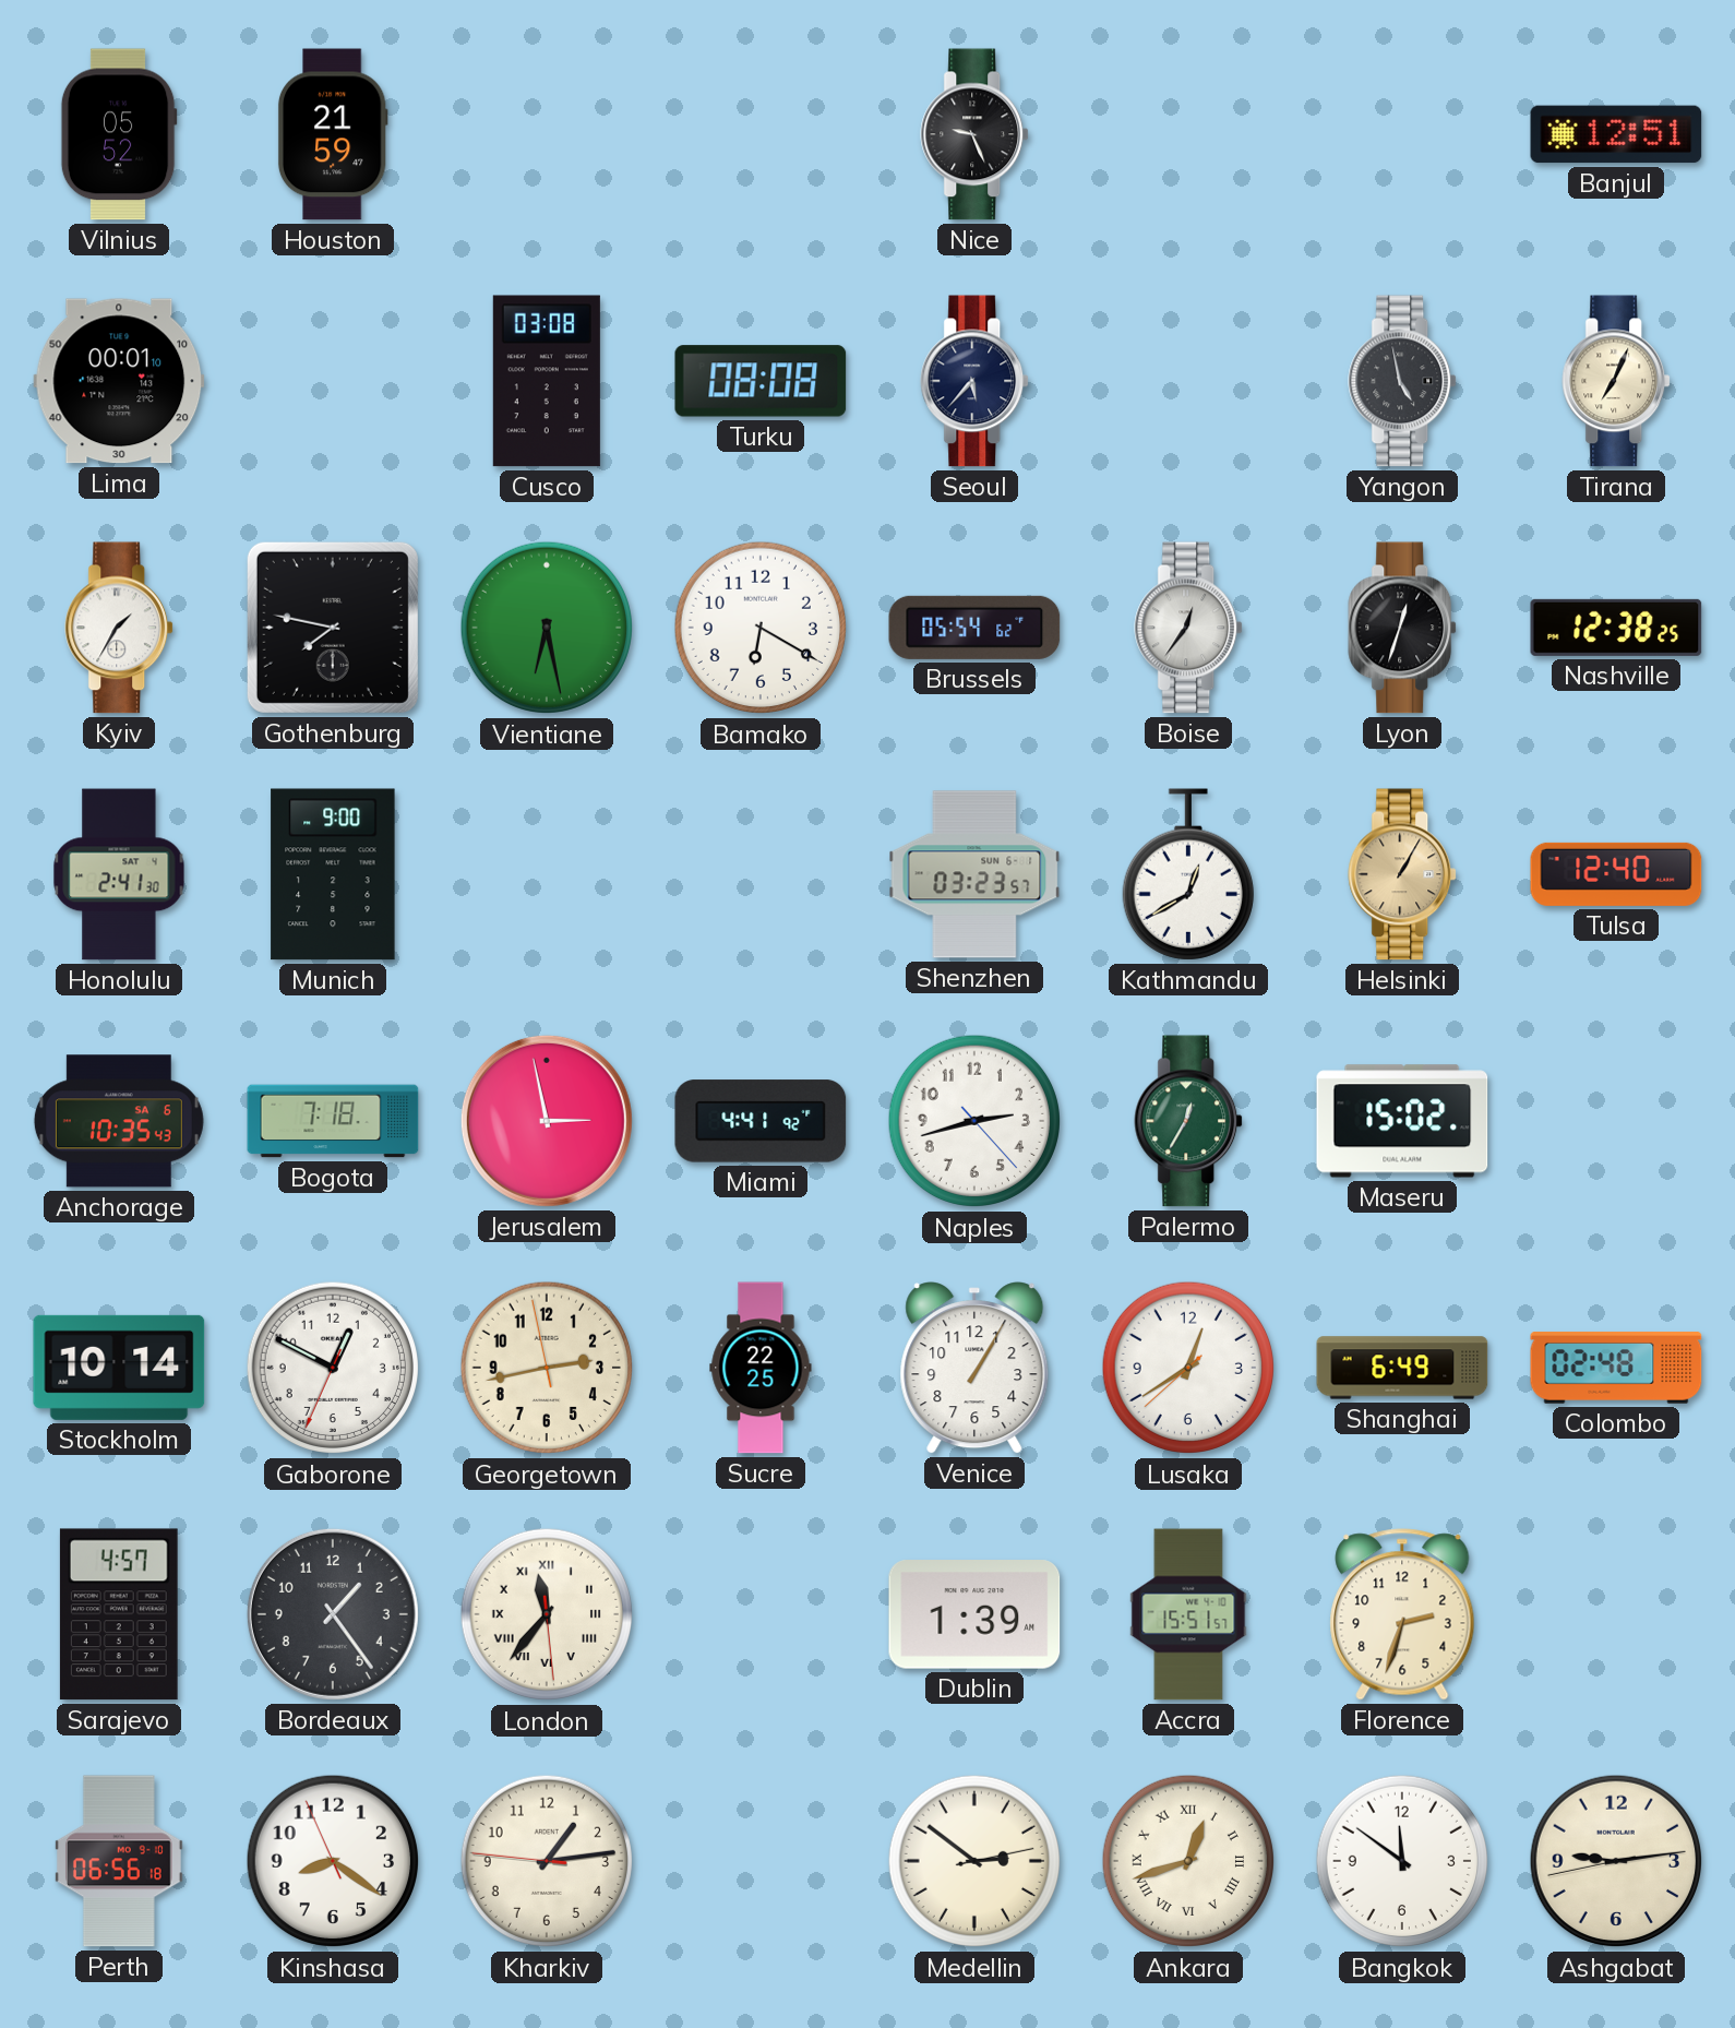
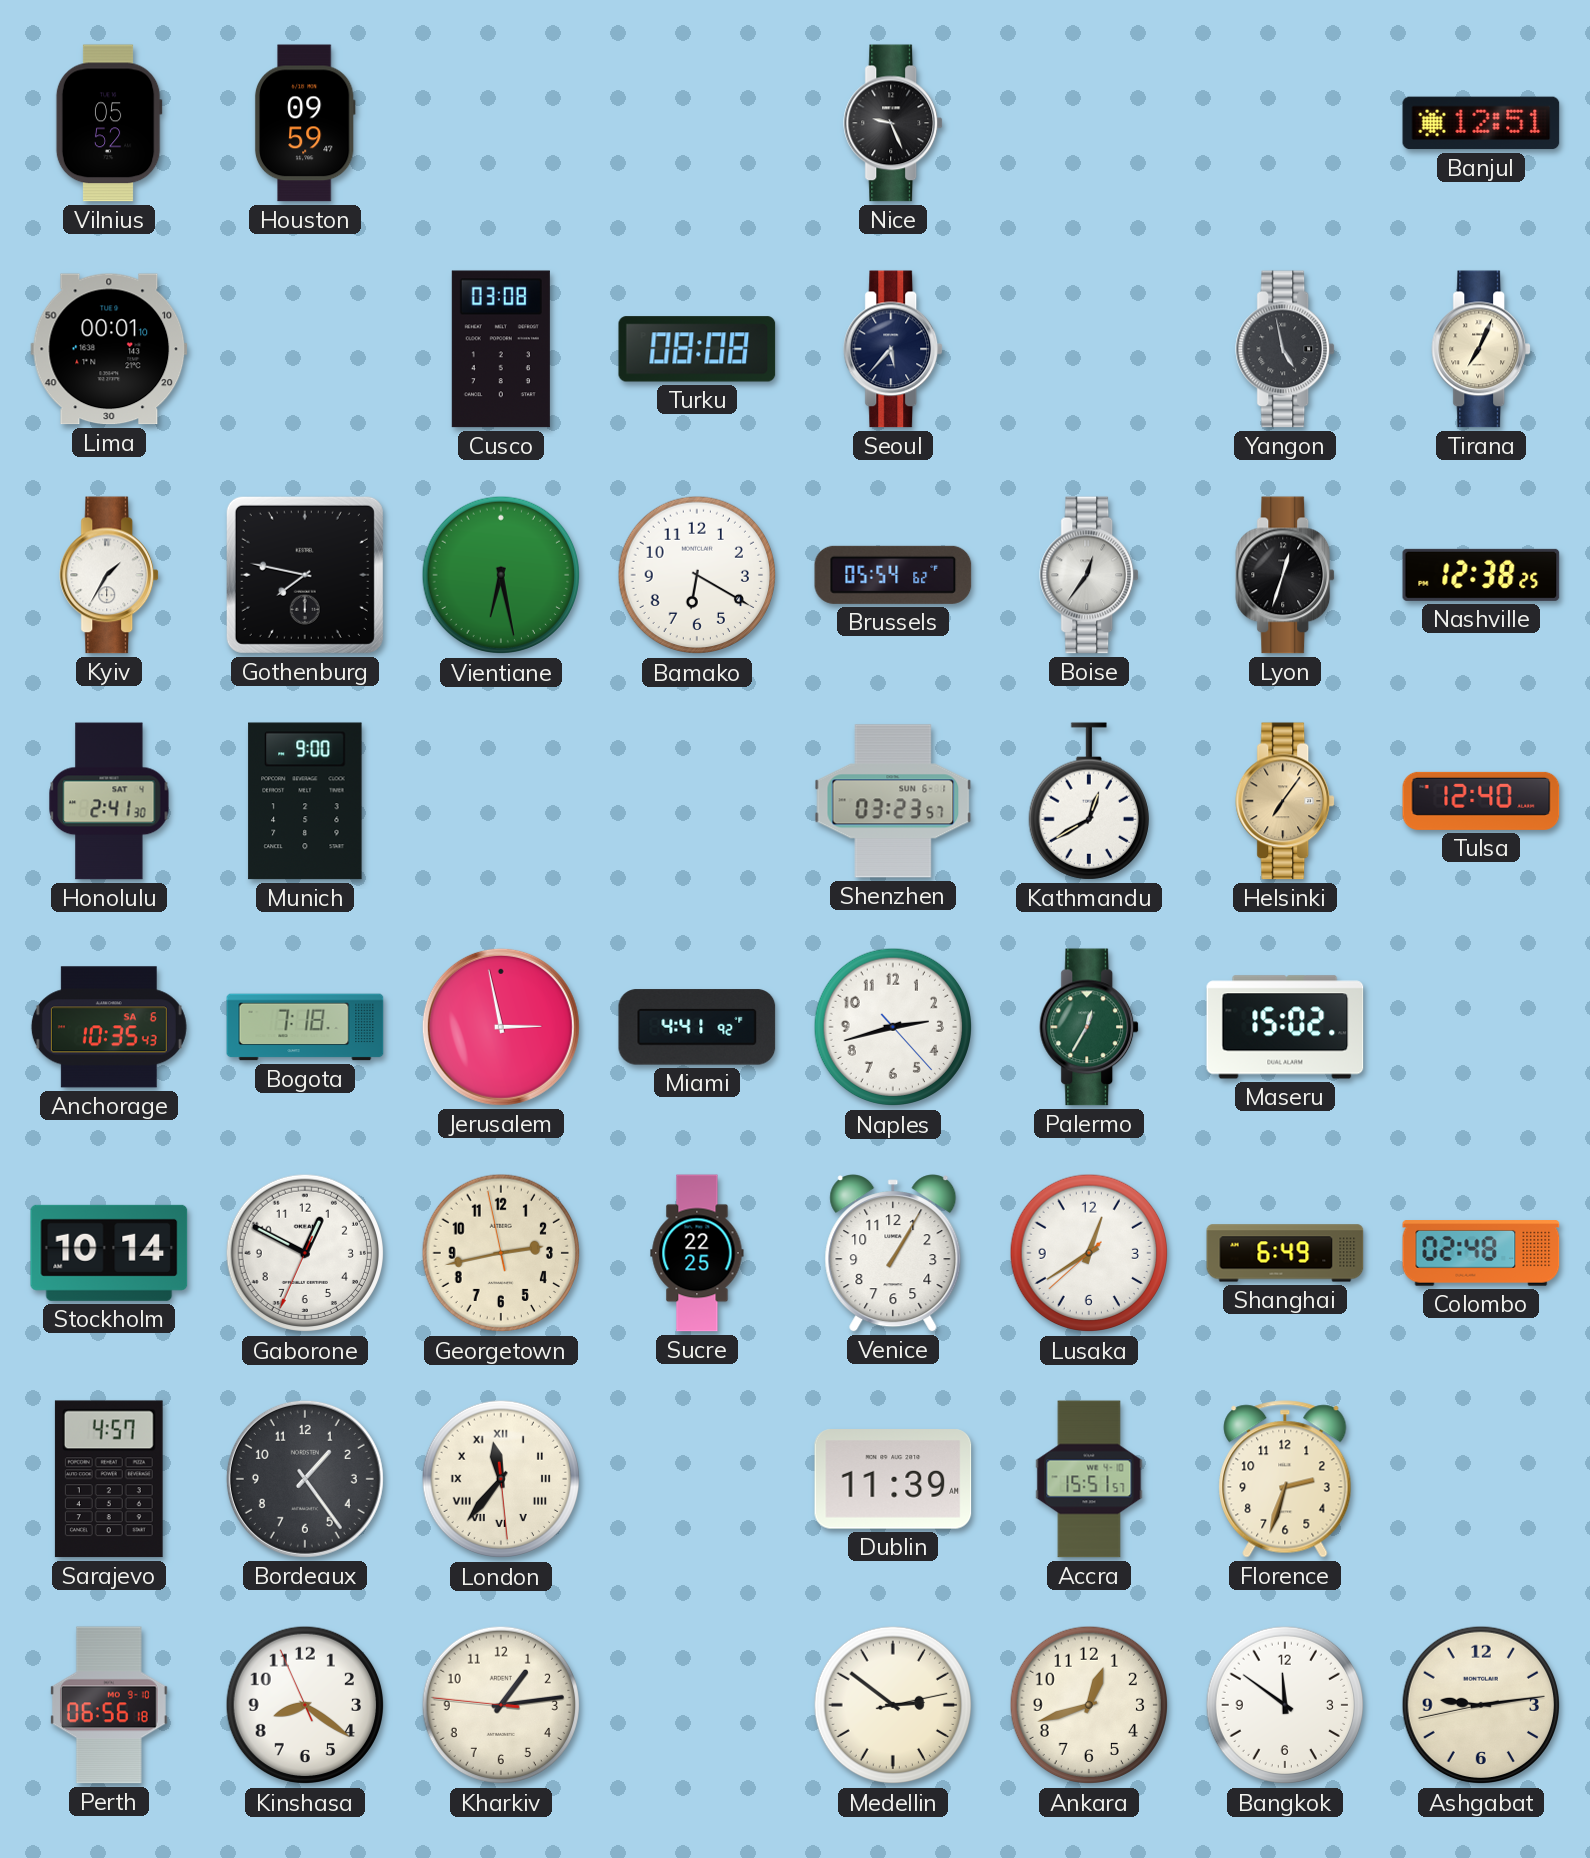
Houston: 21:59 -> 09:59
Helsinki: 1:05 -> 7:06
Dublin: 1:39 -> 11:39
Ankara numerals: Roman -> Arabic
